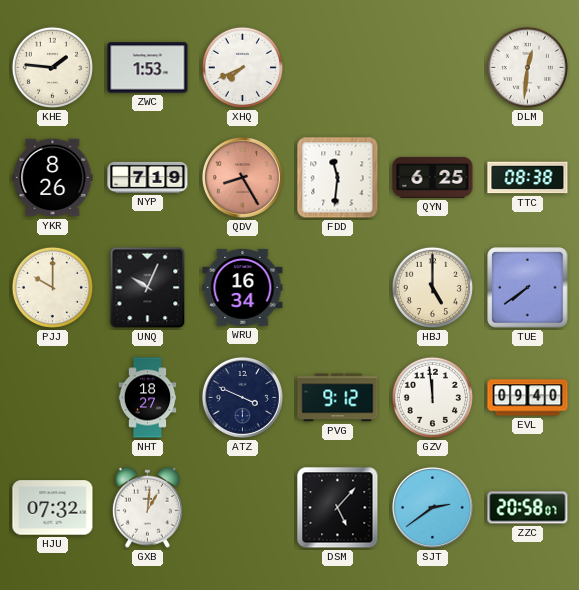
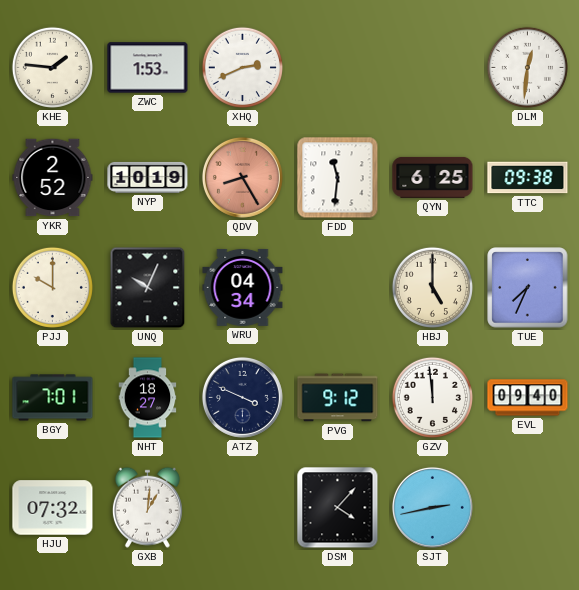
XHQ: 7:41 -> 2:41
YKR: 8:26 -> 2:52
NYP: 7:19 -> 10:19
TTC: 08:38 -> 09:38
WRU: 16:34 -> 04:34
TUE: 7:39 -> 7:34
BGY: none -> 7:01
DSM: 5:07 -> 4:07
SJT: 2:39 -> 2:43
ZZC: 20:58 -> none
